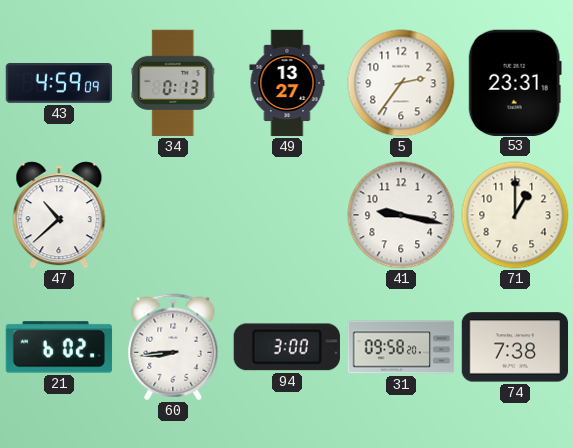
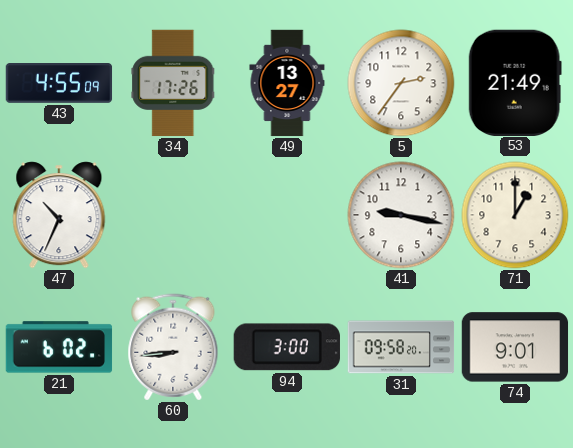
43: 4:59 -> 4:55
34: 0:13 -> 17:26
53: 23:31 -> 21:49
47: 10:38 -> 10:34
74: 7:38 -> 9:01
